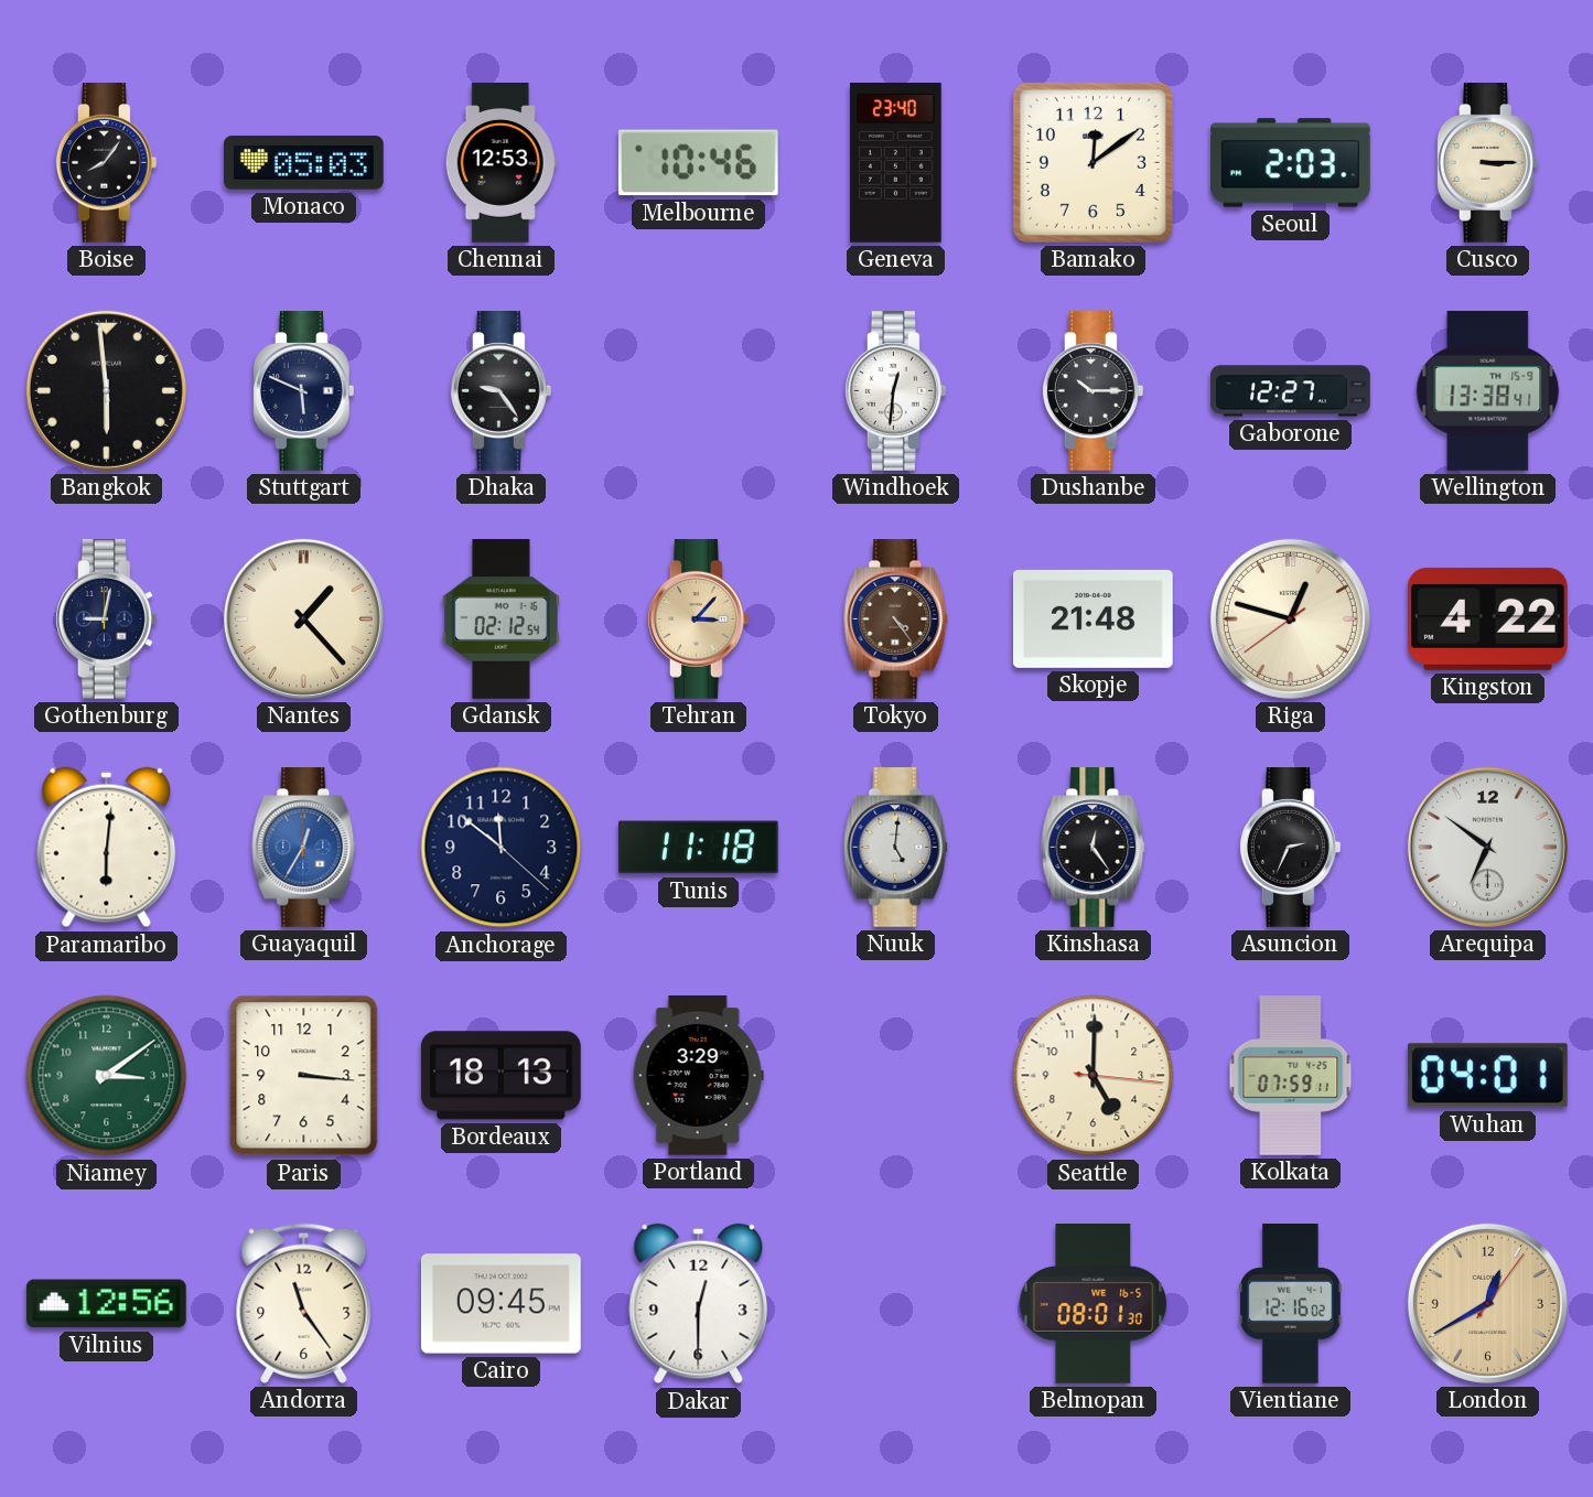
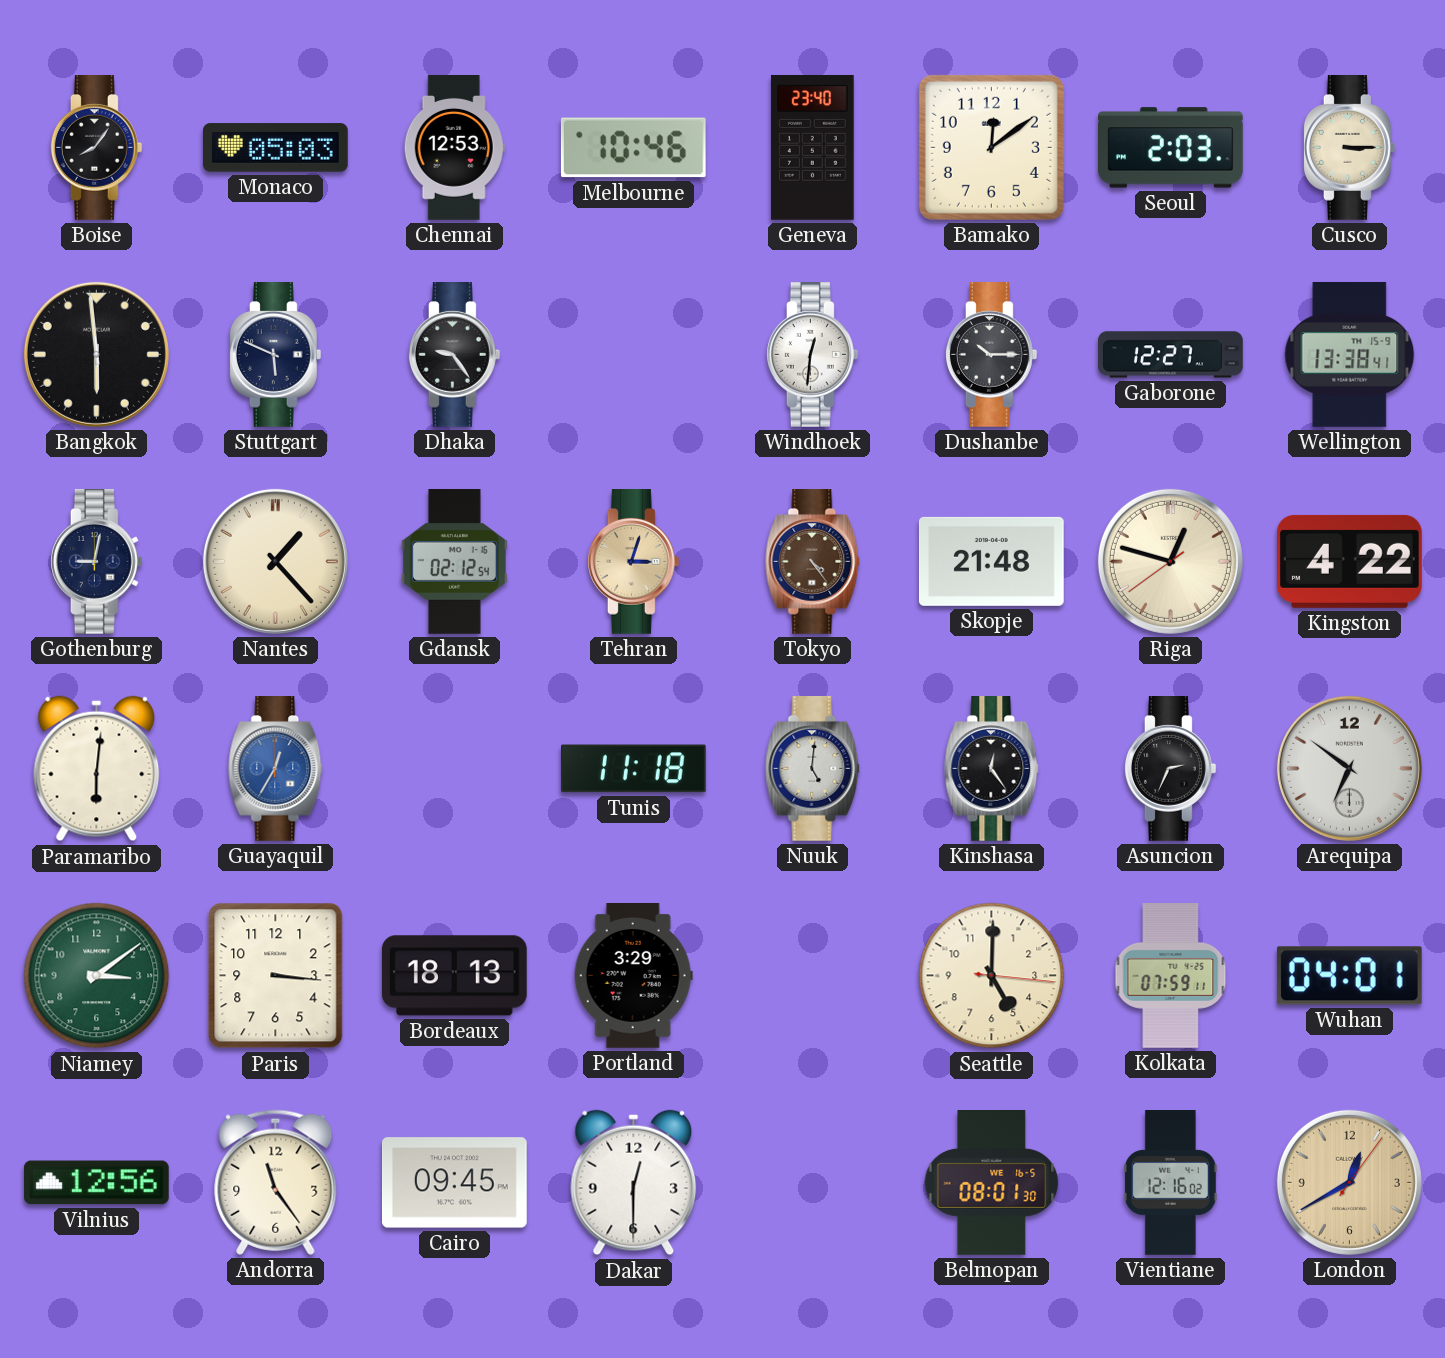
Tehran: 3:07 -> 3:03
Anchorage: 11:51 -> none
